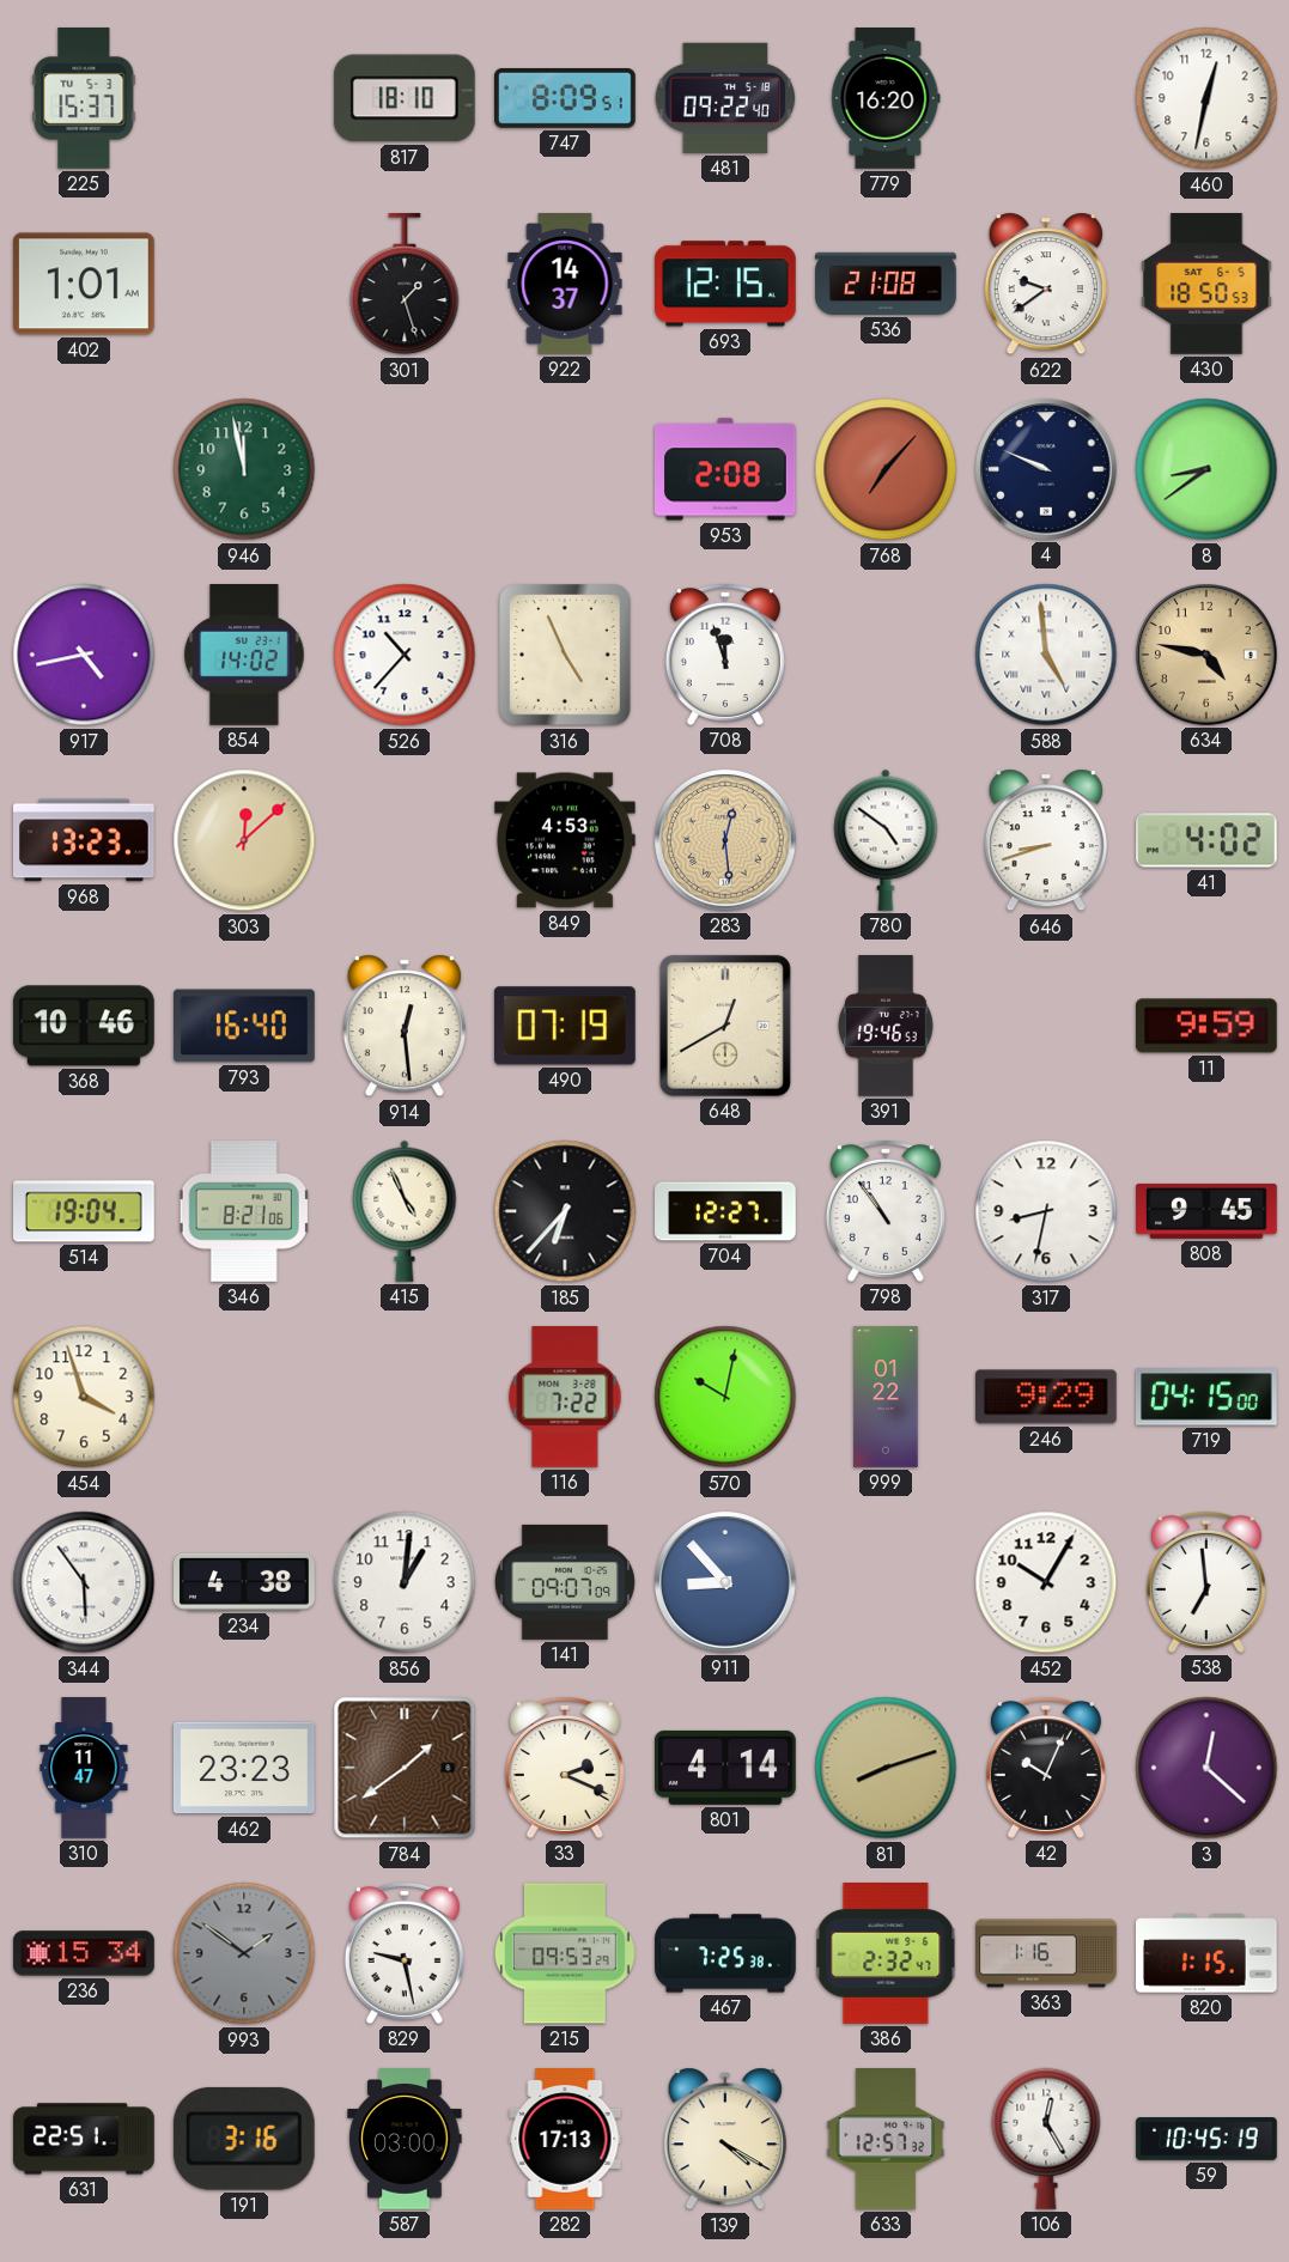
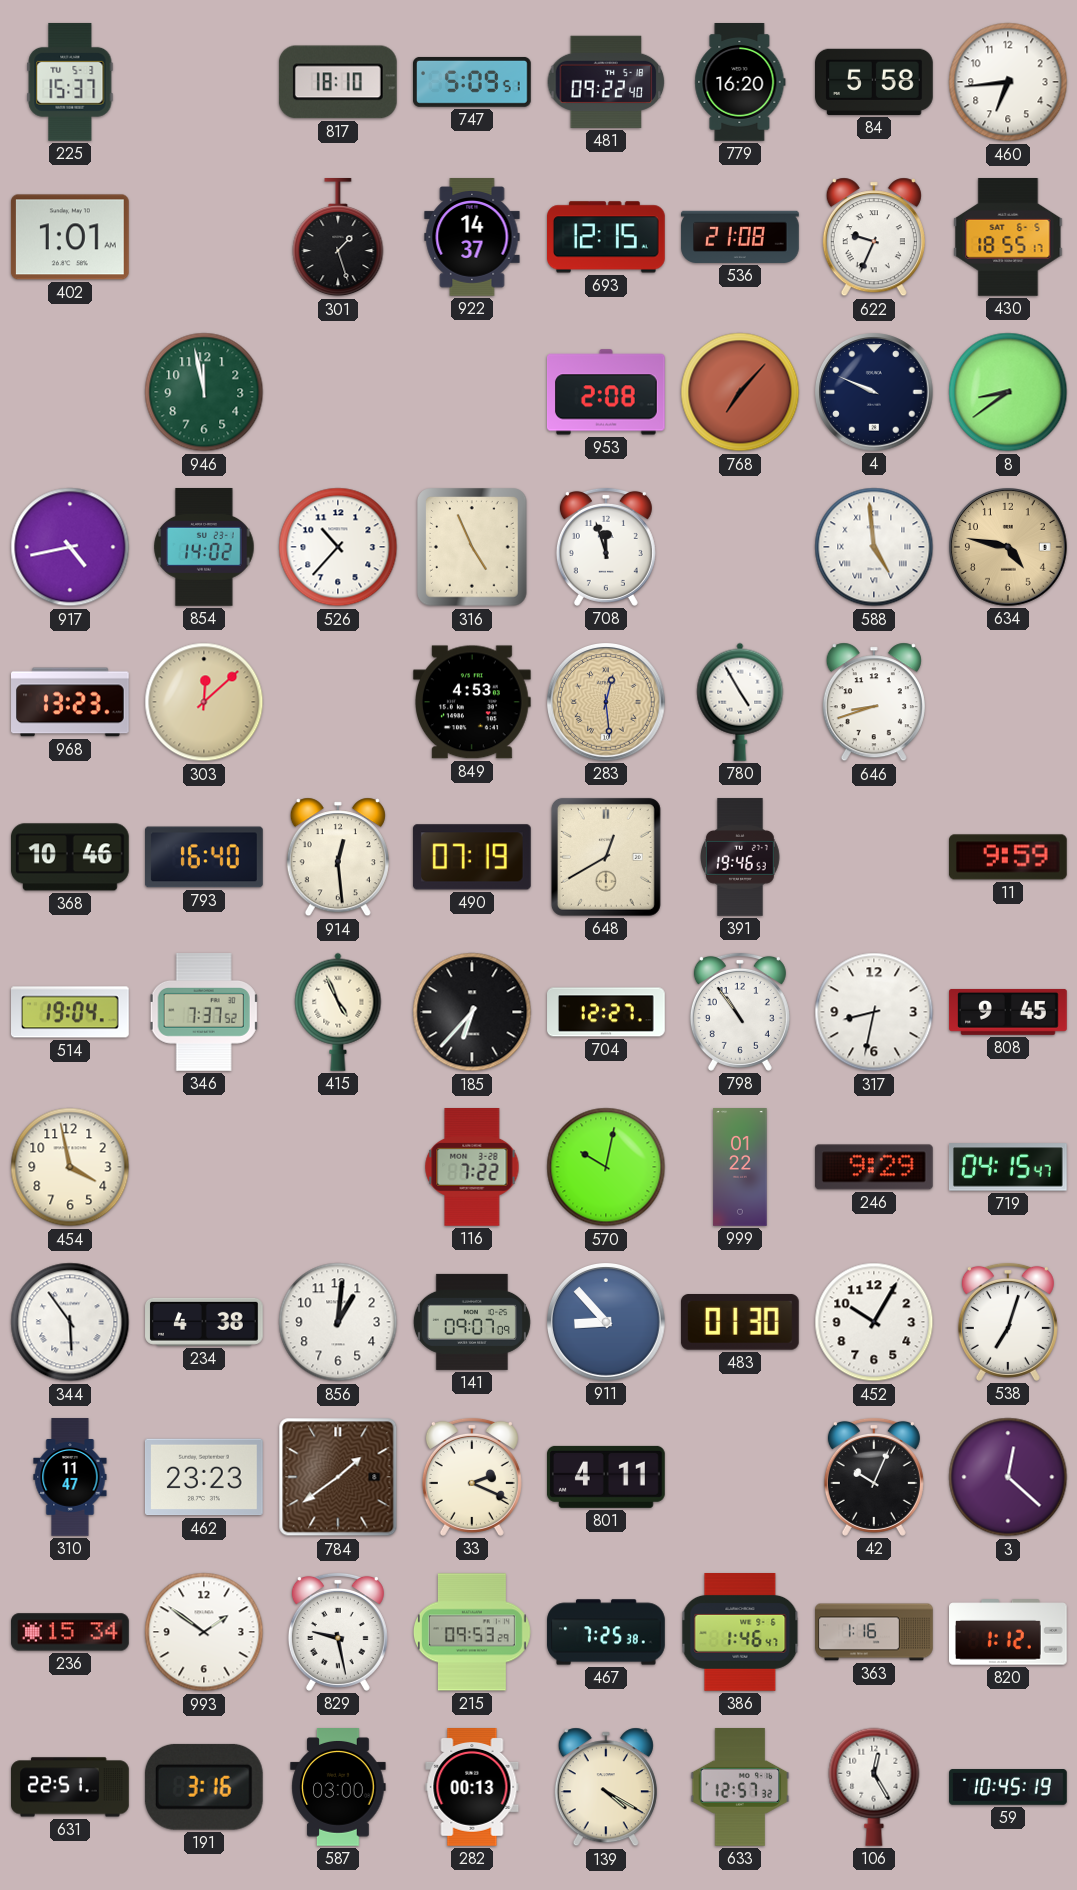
747: 8:09 -> 5:09
84: none -> 5:58
460: 12:32 -> 6:44
622: 9:39 -> 9:34
430: 18:50 -> 18:55
780: 4:51 -> 4:55
41: 4:02 -> none
346: 8:21 -> 7:37
454: 3:57 -> 3:58
719: 04:15:00 -> 04:15:47
483: none -> 01:30
538: 6:59 -> 7:03
801: 4:14 -> 4:11
81: 8:12 -> none
993 dial: grey -> white
386: 2:32 -> 1:46
820: 1:15 -> 1:12
282: 17:13 -> 00:13
